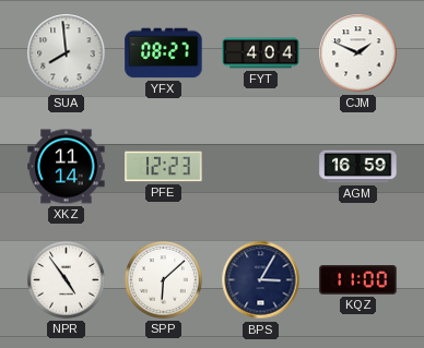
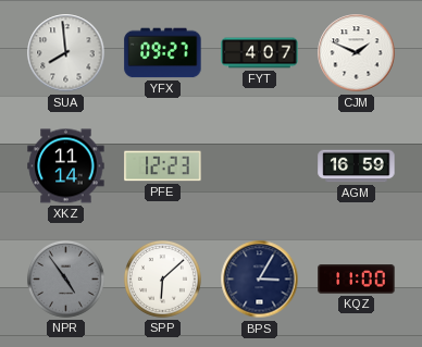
YFX: 08:27 -> 09:27
FYT: 4:04 -> 4:07
NPR dial: white -> grey
